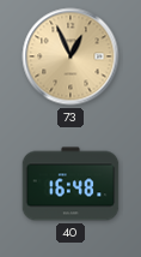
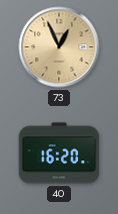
40: 16:48 -> 16:20
